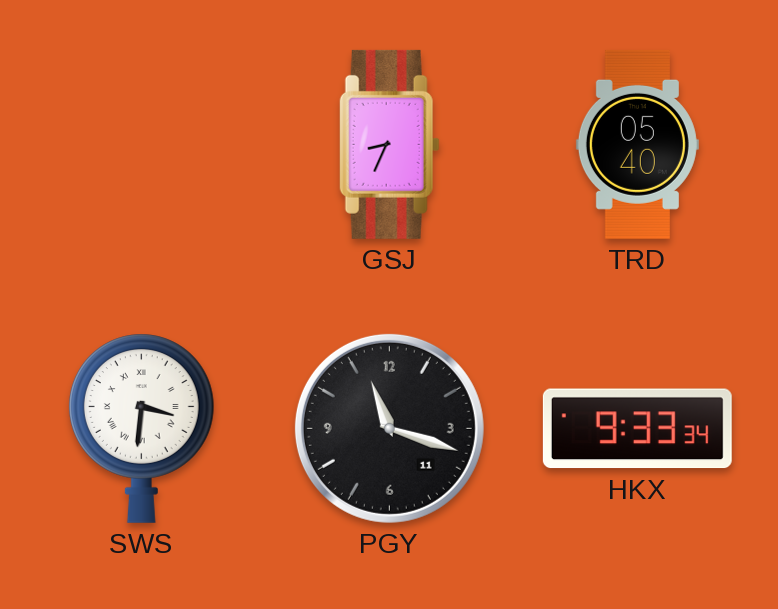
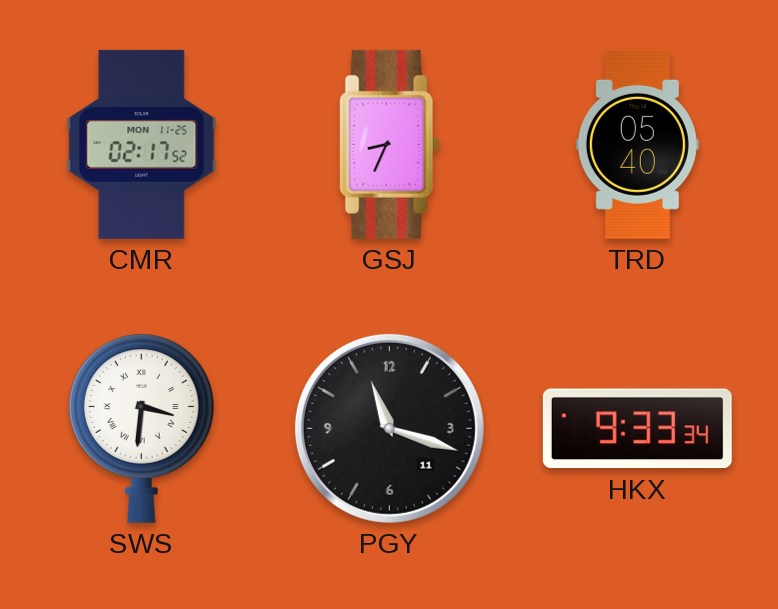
CMR: none -> 02:17
